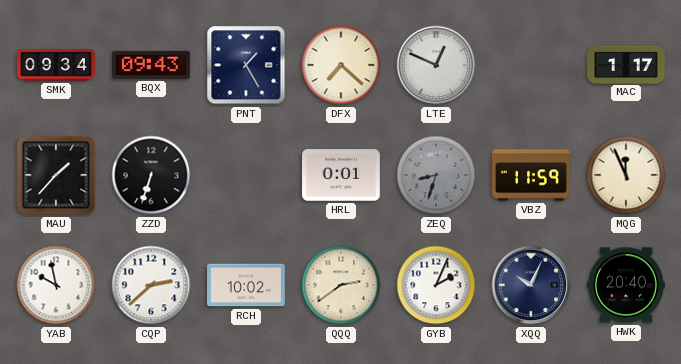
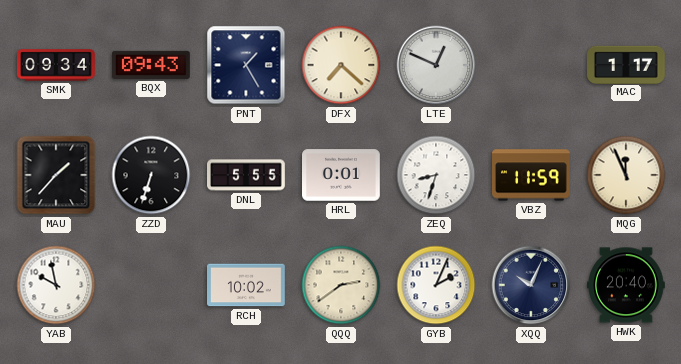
DNL: none -> 5:55
ZEQ dial: grey -> white
CQP: 2:38 -> none
